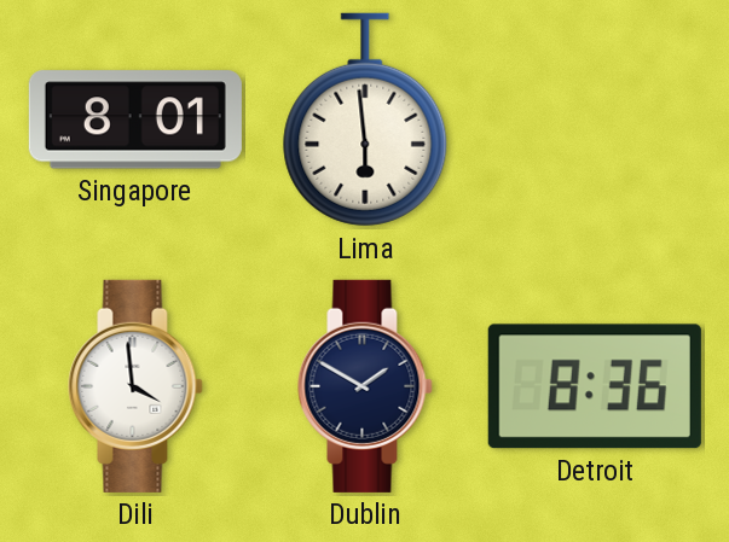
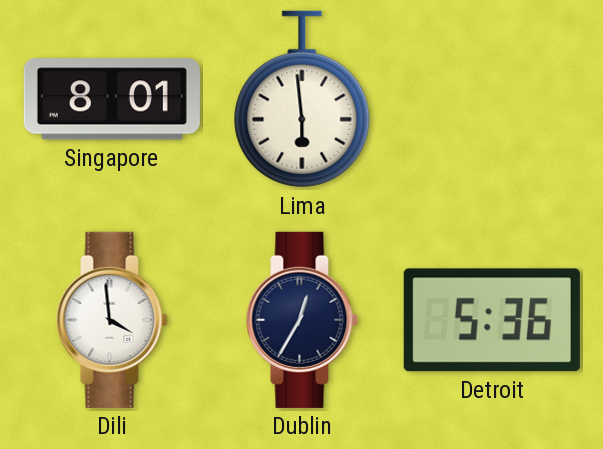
Dublin: 1:50 -> 12:35
Detroit: 8:36 -> 5:36
